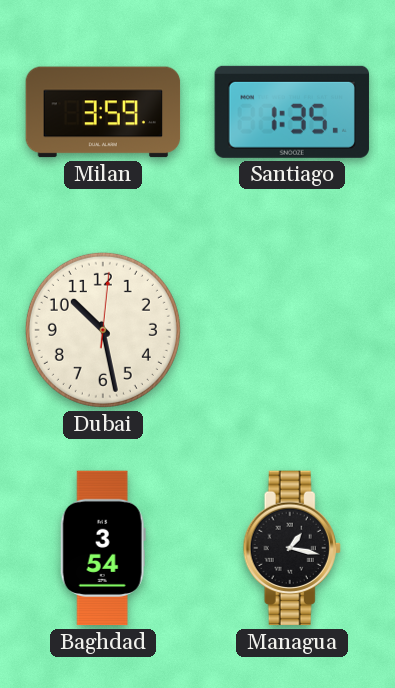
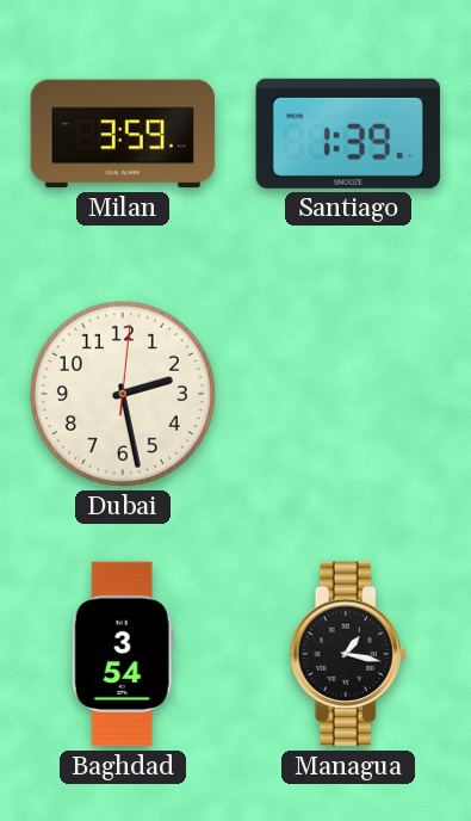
Santiago: 1:35 -> 1:39
Dubai: 10:28 -> 2:28
